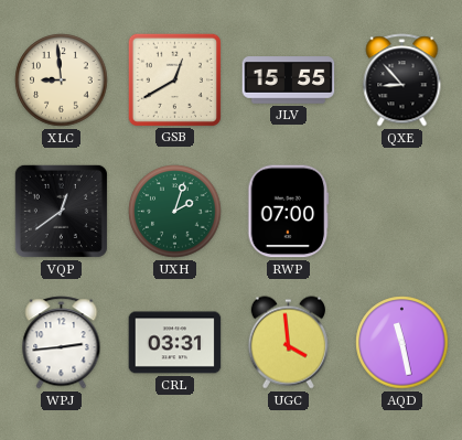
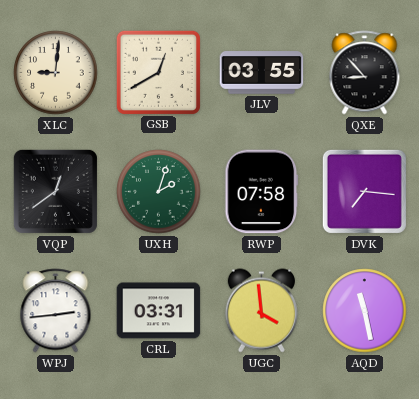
XLC: 8:59 -> 9:01
JLV: 15:55 -> 03:55
RWP: 07:00 -> 07:58
DVK: none -> 7:16
